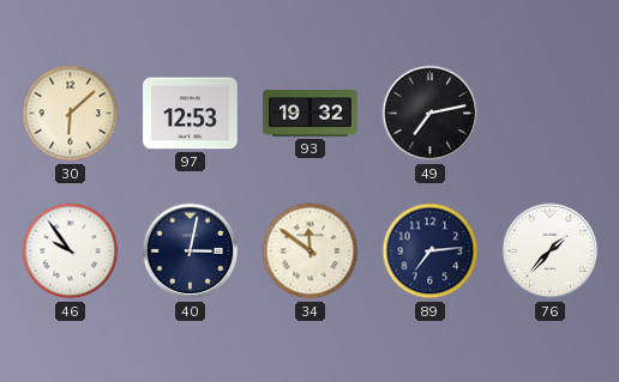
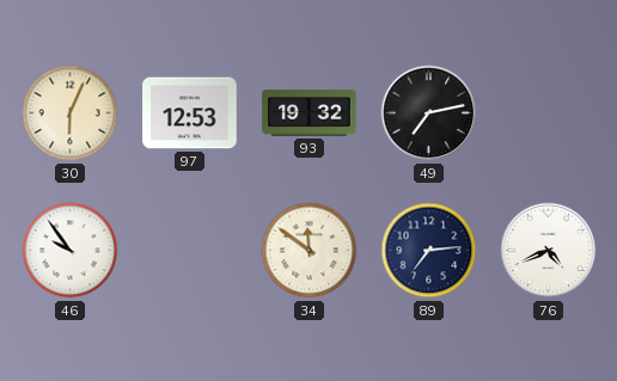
30: 6:08 -> 6:04
40: 3:02 -> none
76: 1:37 -> 4:41
